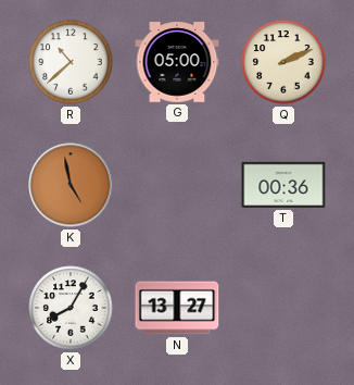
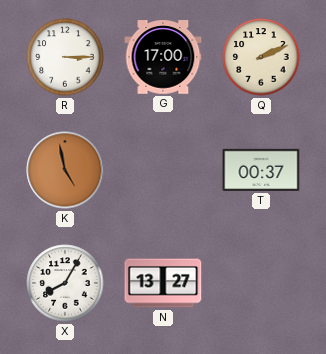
R: 10:38 -> 3:15
G: 05:00 -> 17:00
T: 00:36 -> 00:37
